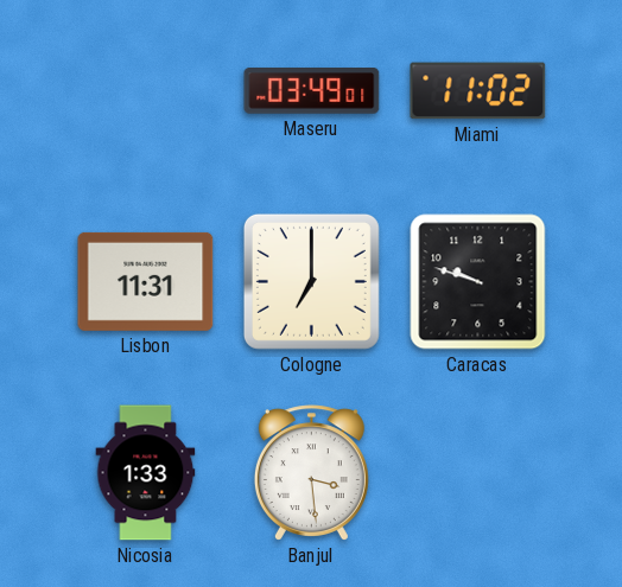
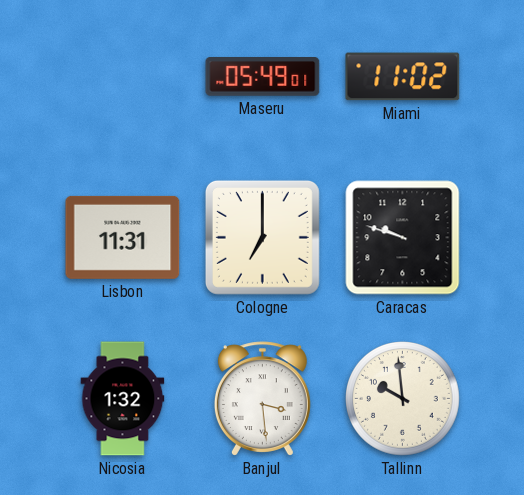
Maseru: 03:49 -> 05:49
Nicosia: 1:33 -> 1:32
Tallinn: none -> 9:59
